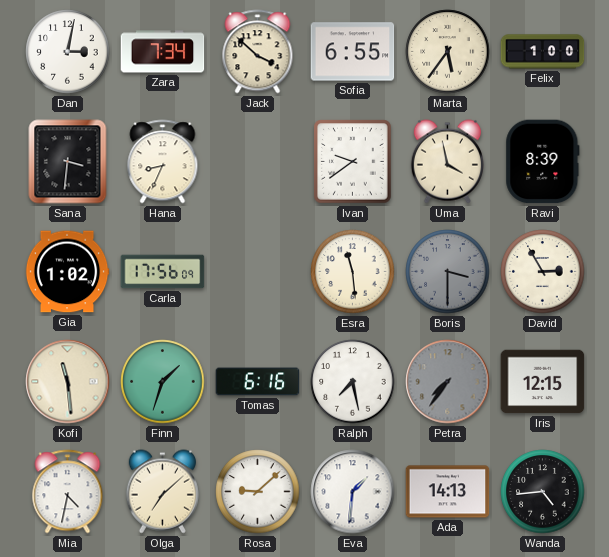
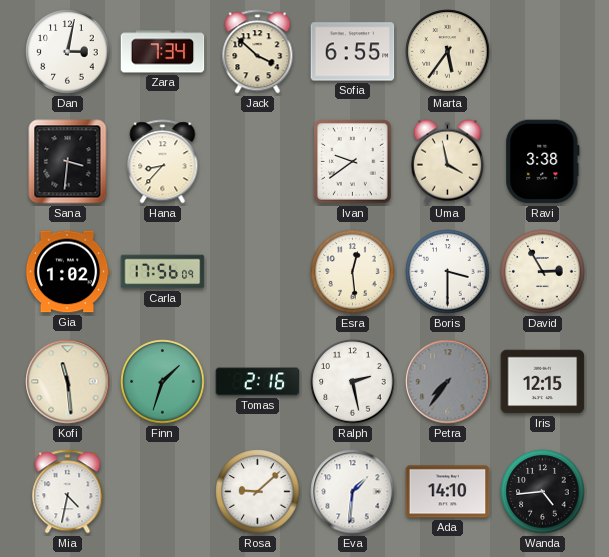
Felix: 1:00 -> none
Hana: 8:34 -> 8:37
Ravi: 8:39 -> 3:38
Esra: 11:29 -> 12:29
Boris dial: grey -> white
Tomas: 6:16 -> 2:16
Ralph: 7:28 -> 2:28
Olga: 7:08 -> none
Ada: 14:13 -> 14:10
